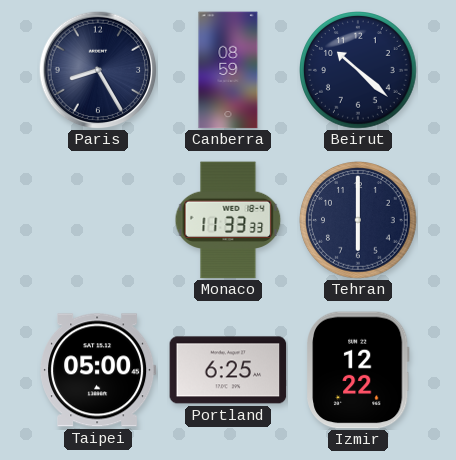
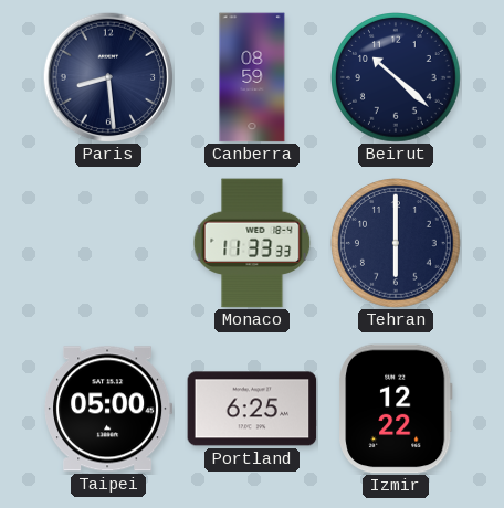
Paris: 8:25 -> 8:29
